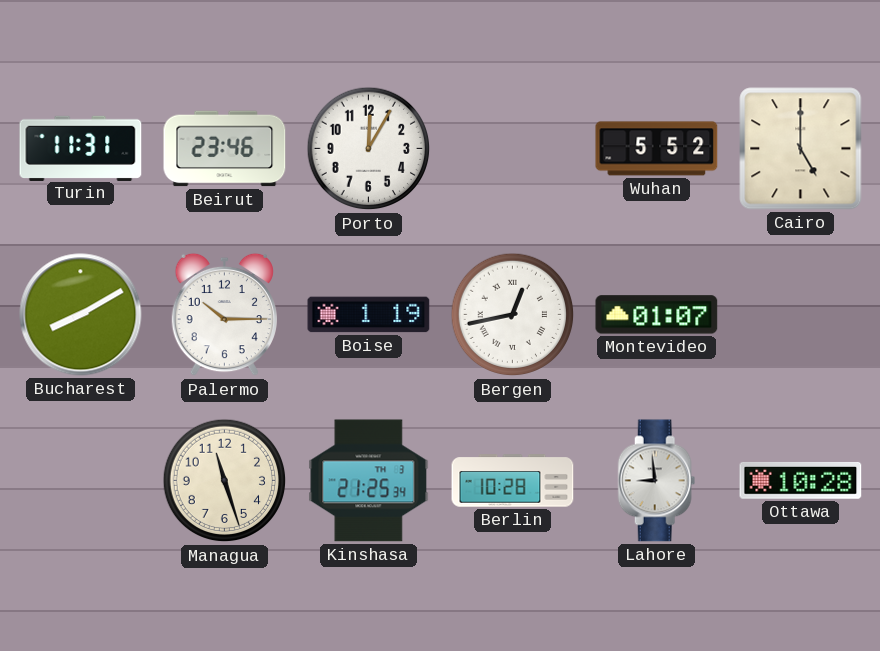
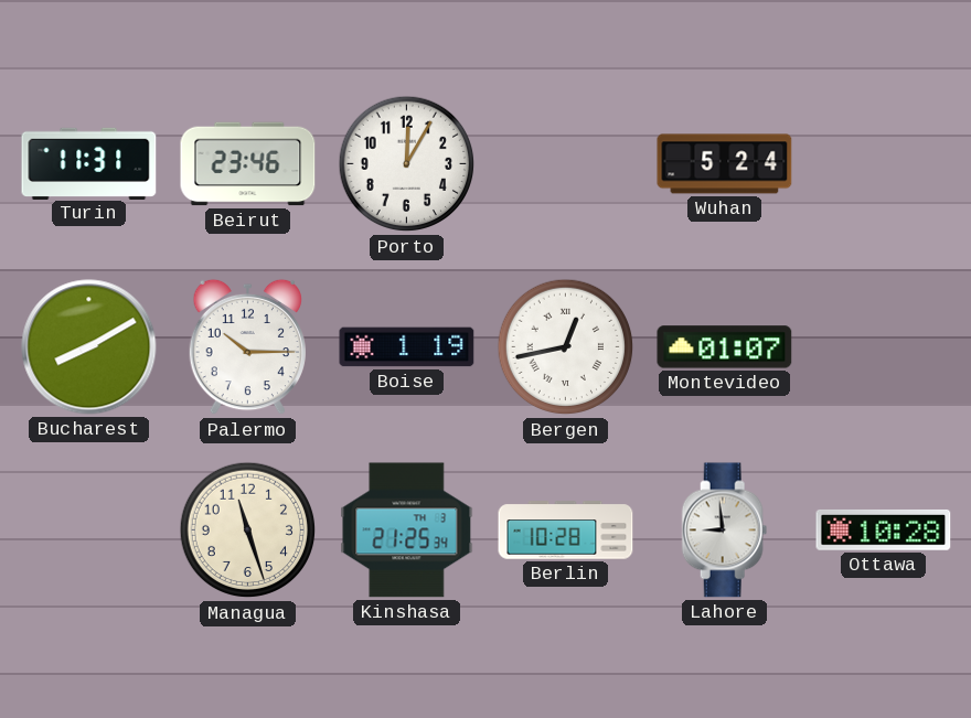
Wuhan: 5:52 -> 5:24
Cairo: 5:00 -> none
